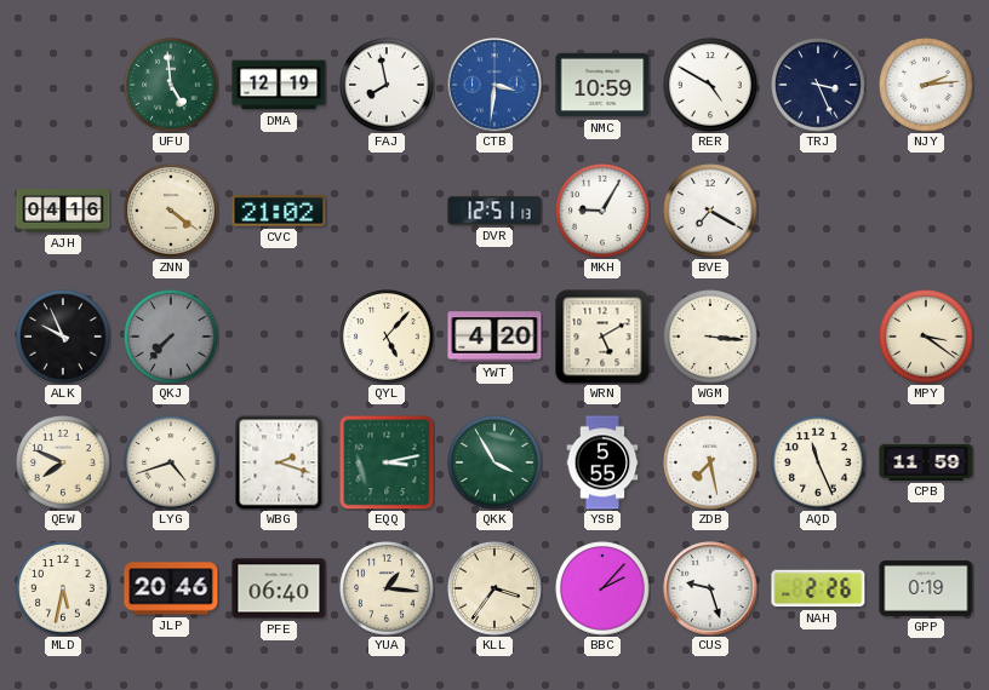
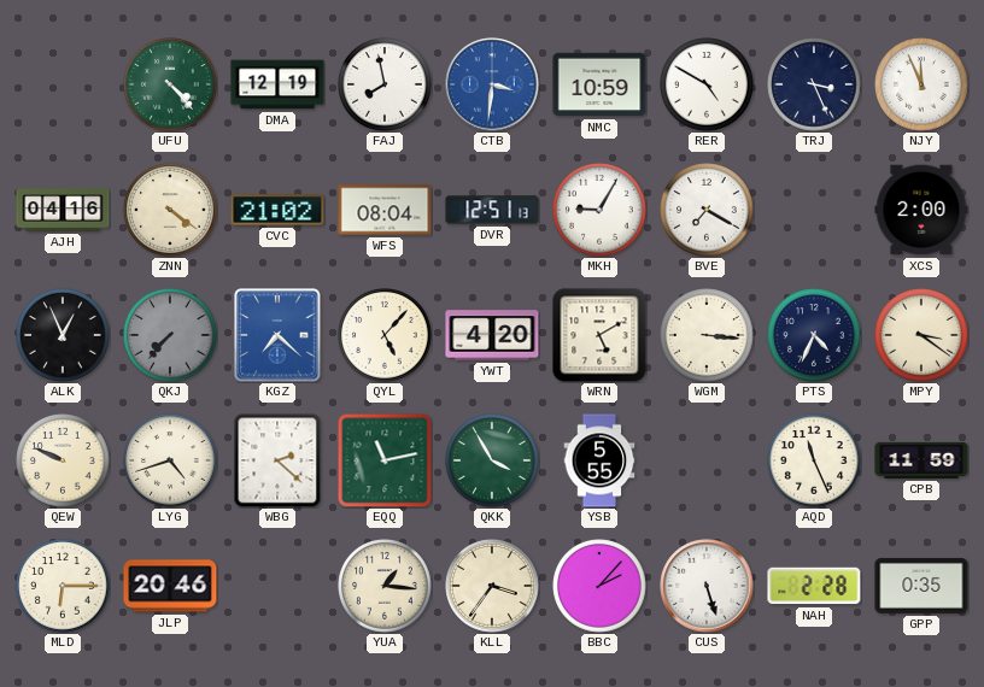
UFU: 4:59 -> 4:23
NJY: 2:14 -> 11:56
WFS: none -> 08:04
XCS: none -> 2:00
ALK: 9:56 -> 12:56
KGZ: none -> 7:22
PTS: none -> 4:34
QEW: 7:49 -> 9:49
WBG: 2:18 -> 2:22
EQQ: 3:13 -> 11:13
ZDB: 7:28 -> none
MLD: 5:32 -> 6:15
PFE: 06:40 -> none
CUS: 9:27 -> 5:27
NAH: 2:26 -> 2:28
GPP: 0:19 -> 0:35
